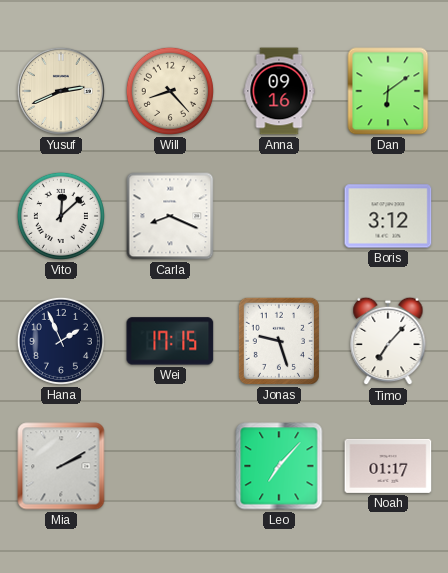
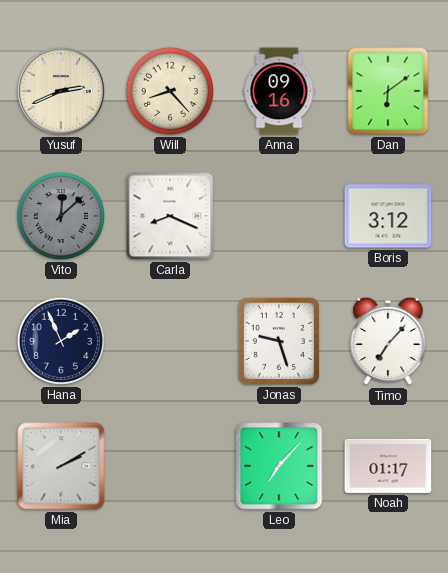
Vito dial: white -> grey
Wei: 17:15 -> none
